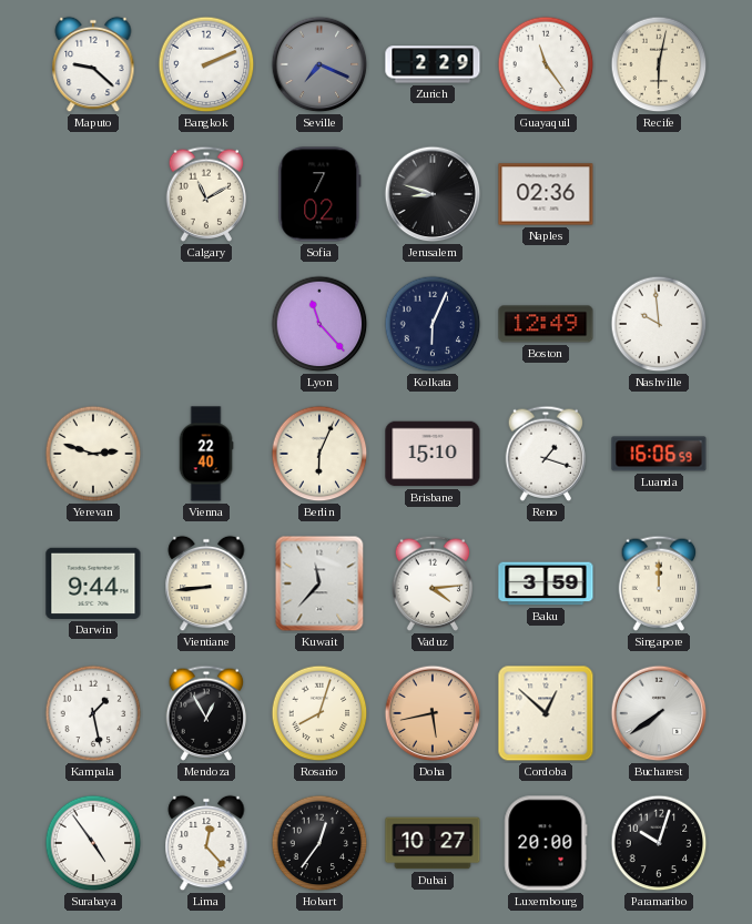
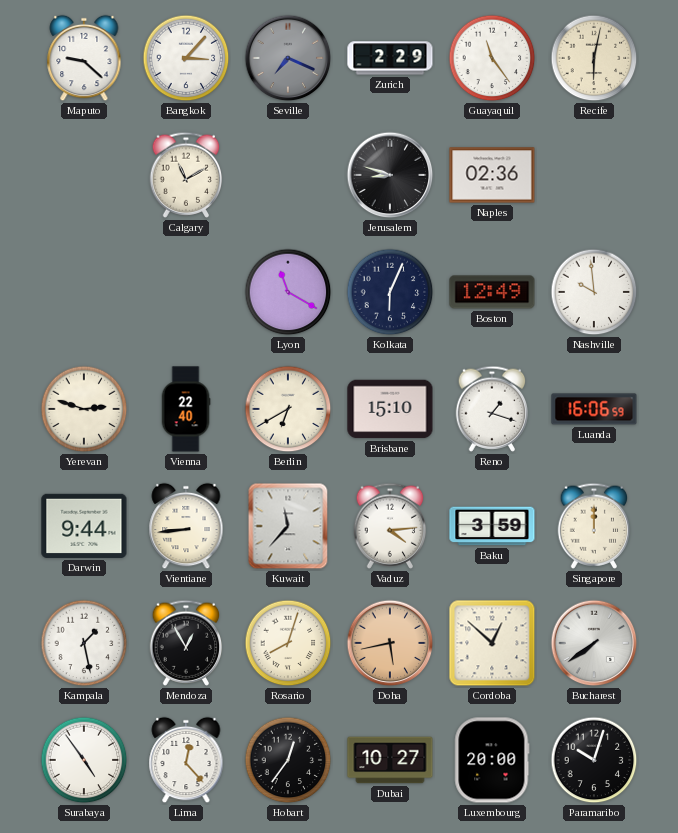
Bangkok: 2:11 -> 3:07
Sofia: 7:02 -> none
Lyon: 11:23 -> 11:20
Berlin: 6:04 -> 6:40
